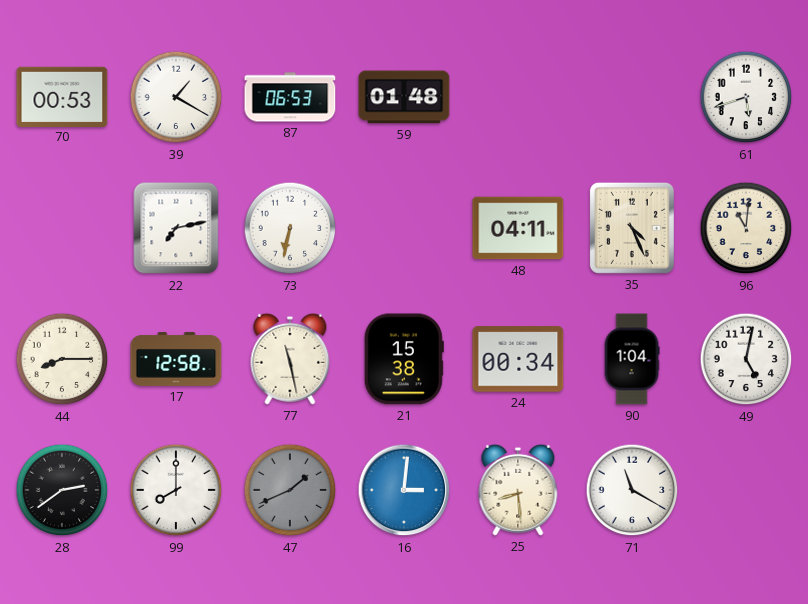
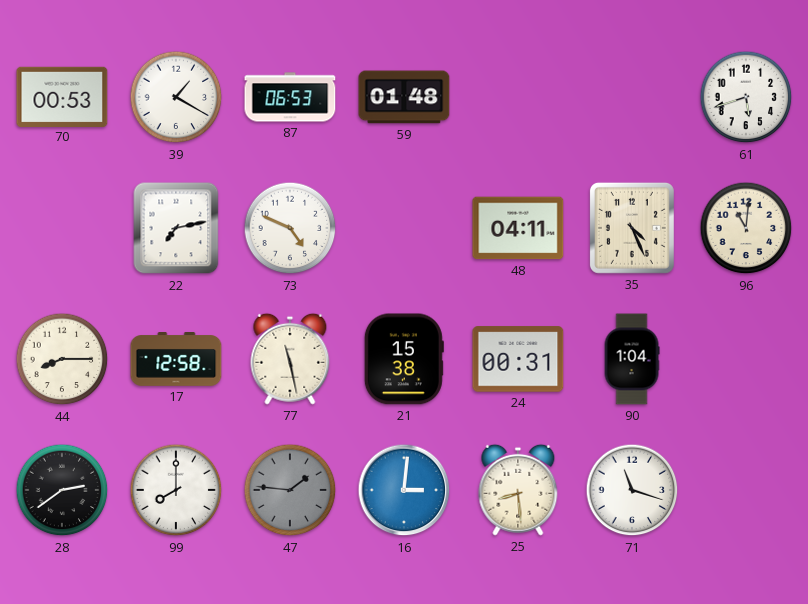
73: 6:32 -> 4:49
24: 00:34 -> 00:31
49: 5:02 -> none
47: 1:41 -> 1:46
71: 11:20 -> 11:18
